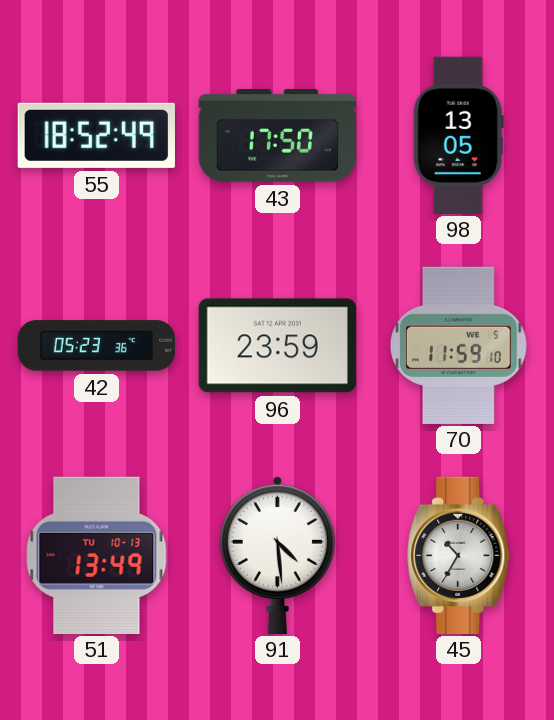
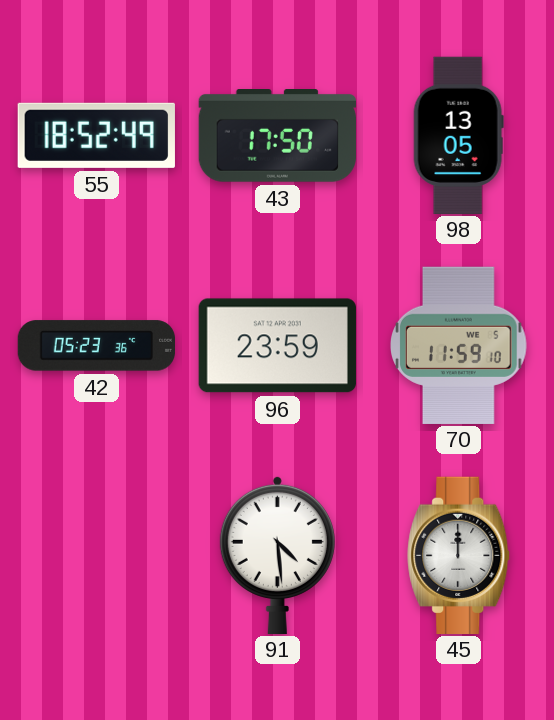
51: 13:49 -> none
45: 10:35 -> 12:00
